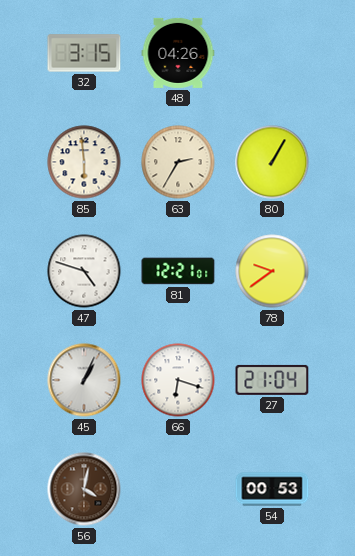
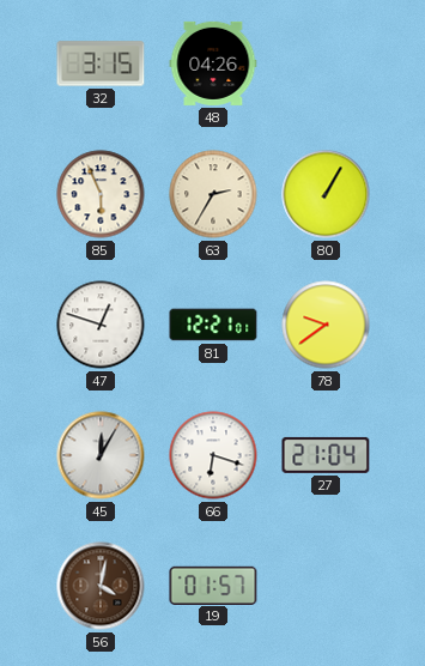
85: 5:59 -> 5:56
47: 4:48 -> 12:48
45: 1:04 -> 12:05
19: none -> 01:57
54: 00:53 -> none
